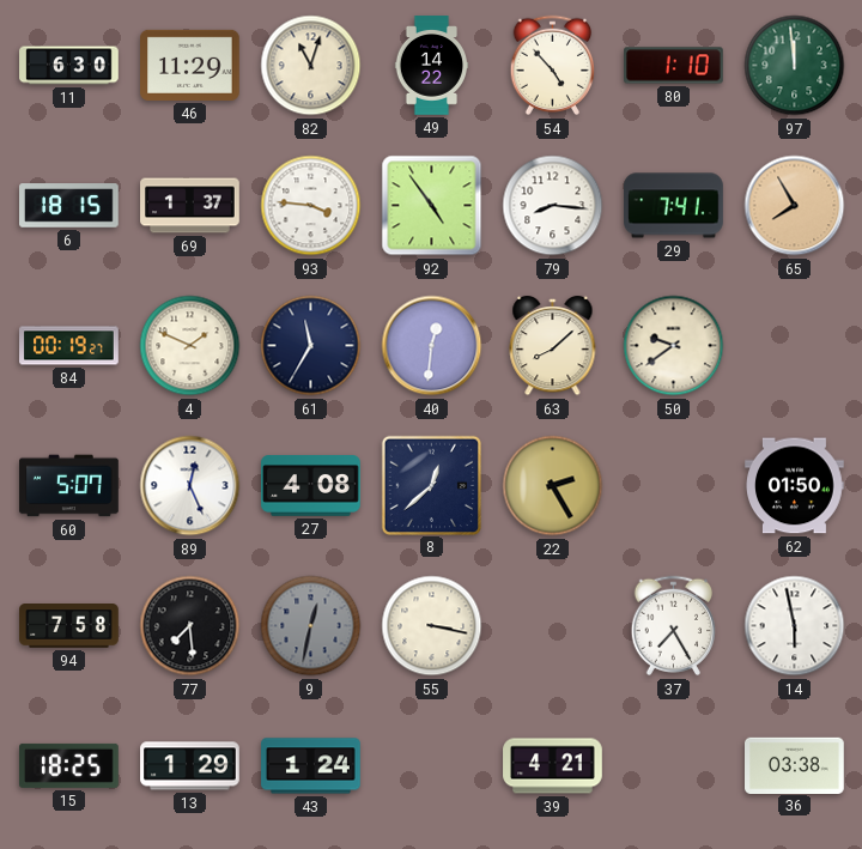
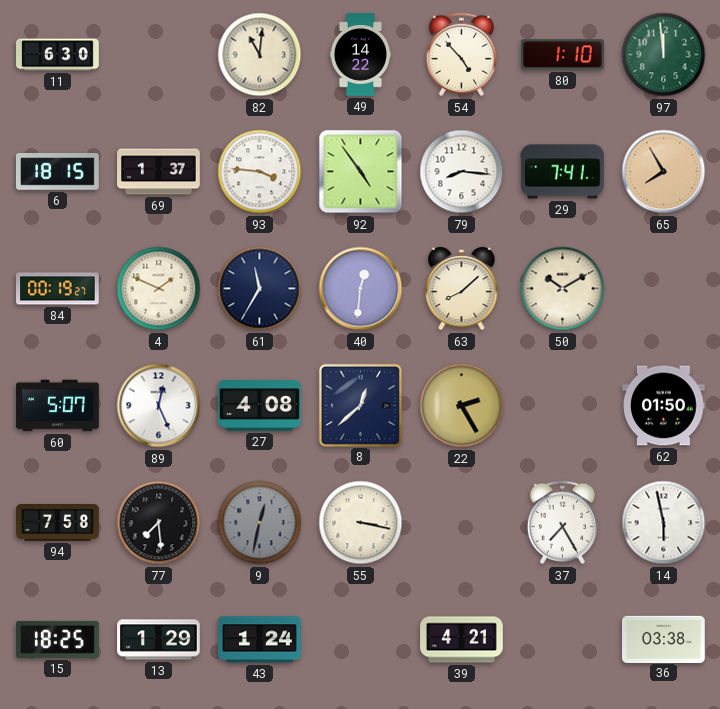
46: 11:29 -> none
82: 11:03 -> 11:01
50: 9:39 -> 10:10
